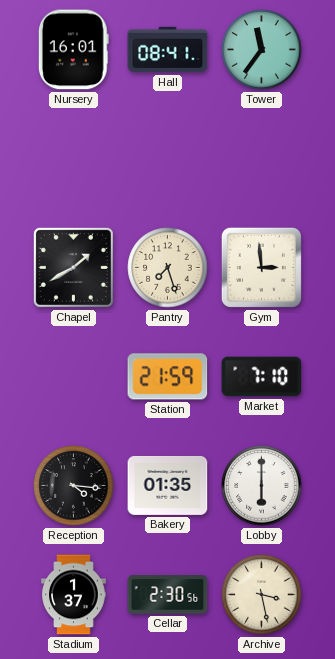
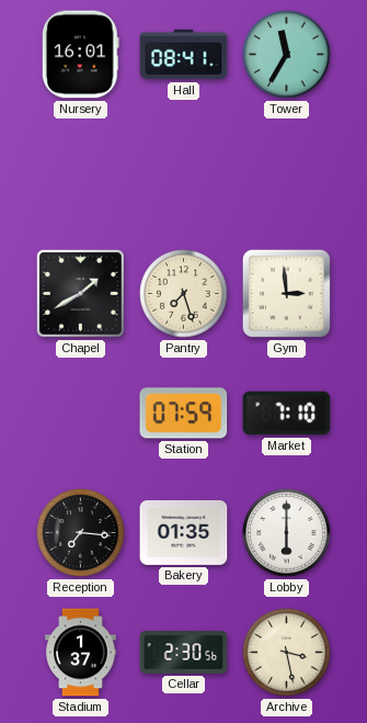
Tower: 11:36 -> 11:35
Station: 21:59 -> 07:59
Reception: 4:16 -> 7:16
